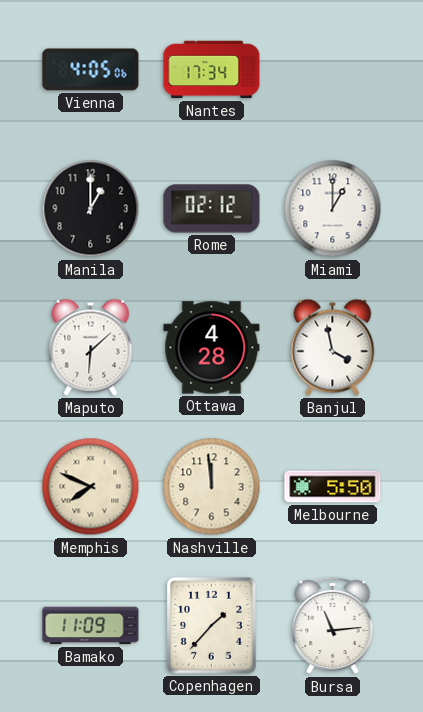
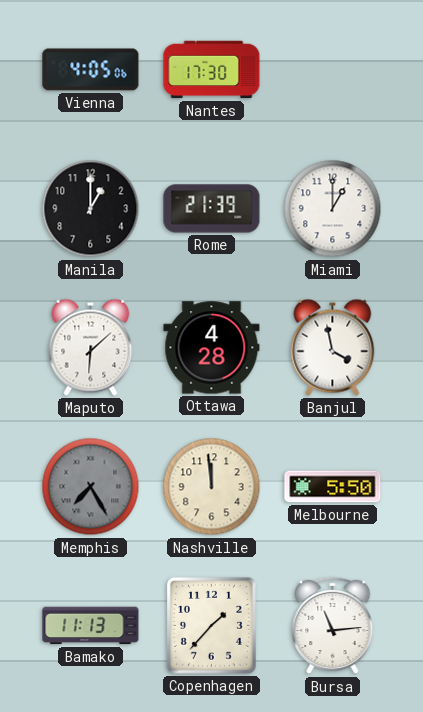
Nantes: 17:34 -> 17:30
Rome: 02:12 -> 21:39
Memphis: 7:49 -> 7:25
Memphis dial: cream -> grey
Bamako: 11:09 -> 11:13
